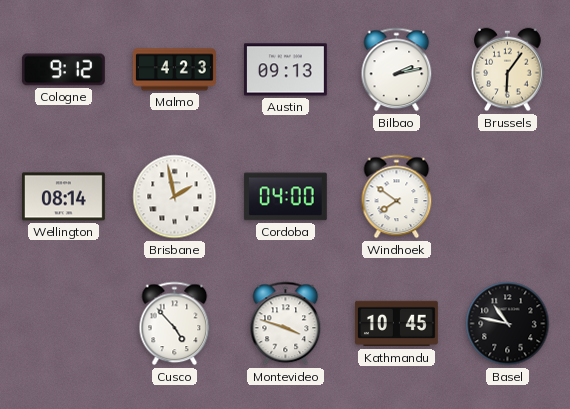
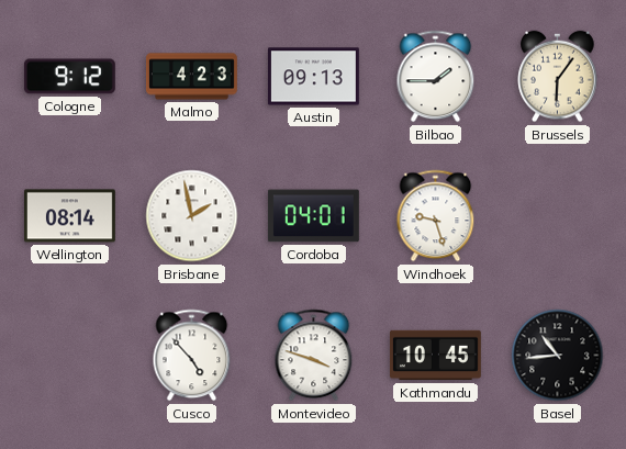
Bilbao: 2:13 -> 1:45
Cordoba: 04:00 -> 04:01
Windhoek: 7:51 -> 9:27
Basel: 10:47 -> 10:44
